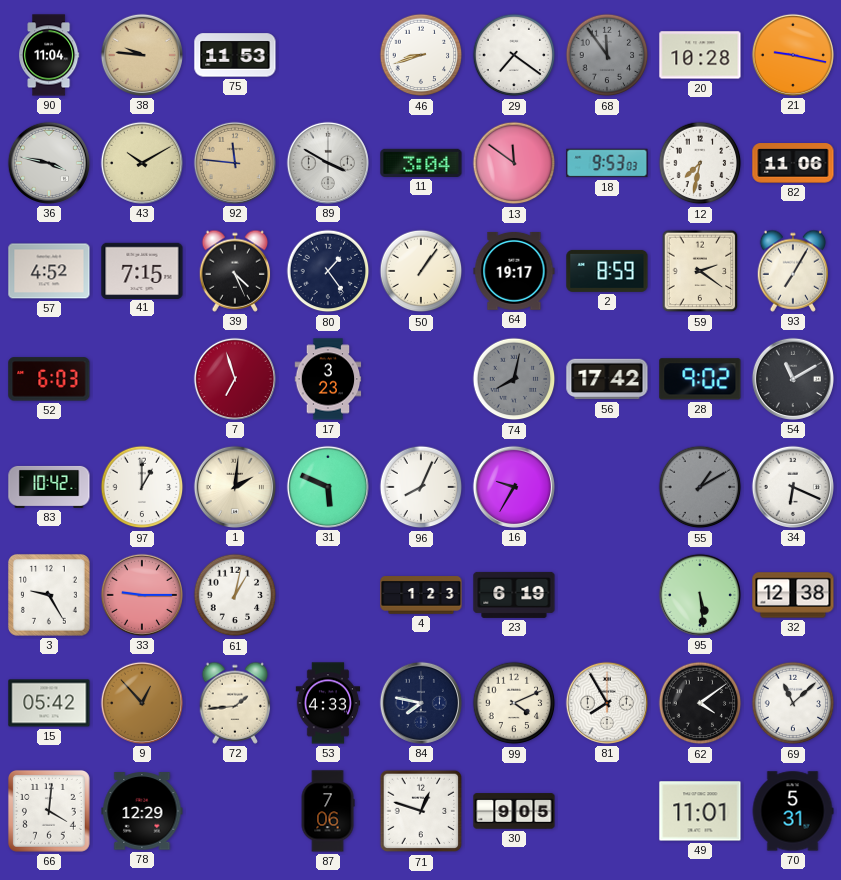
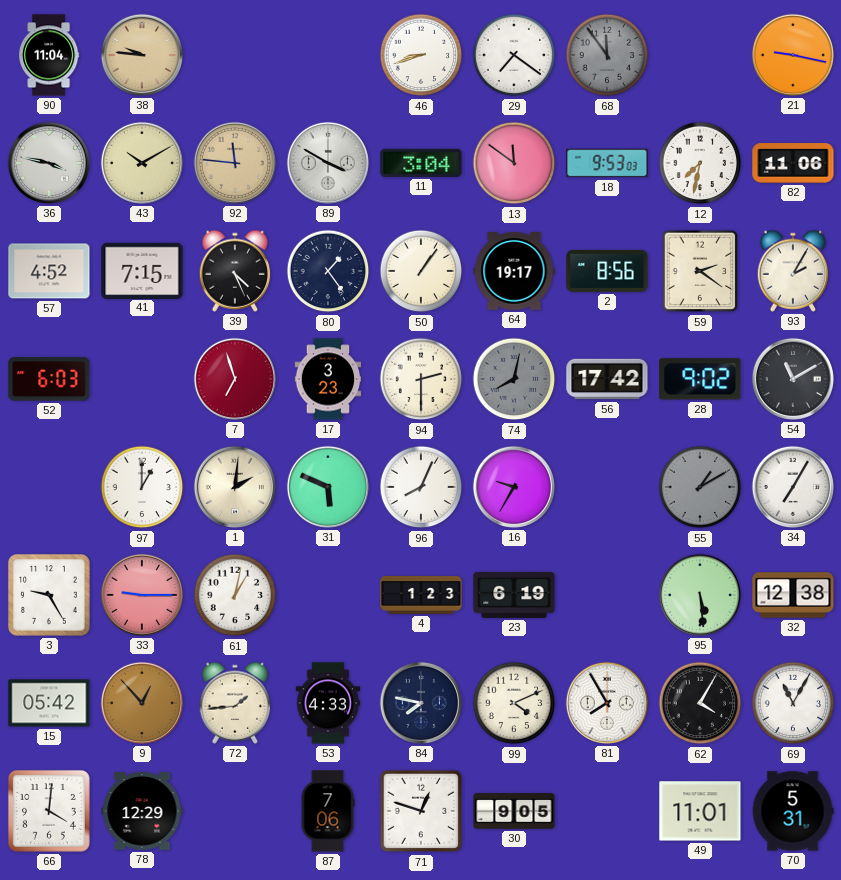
75: 11:53 -> none
20: 10:28 -> none
2: 8:59 -> 8:56
93: 7:05 -> 2:05
94: none -> 2:30
83: 10:42 -> none
34: 6:19 -> 7:05
62: 4:09 -> 4:05
69: 11:08 -> 11:05
